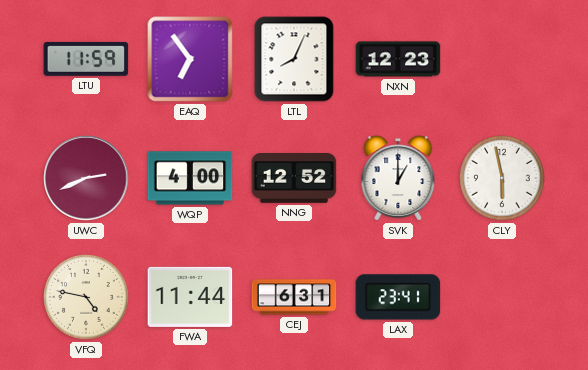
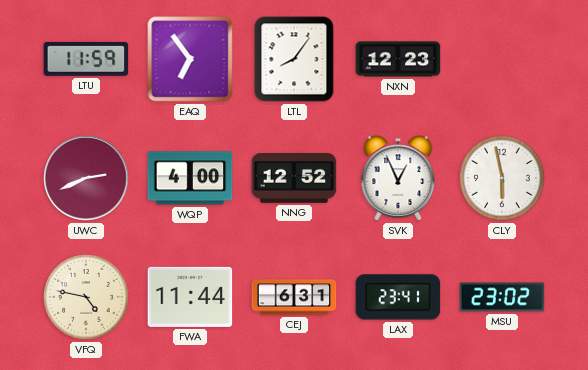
LTL: 8:04 -> 8:06
SVK: 1:00 -> 12:56
MSU: none -> 23:02
